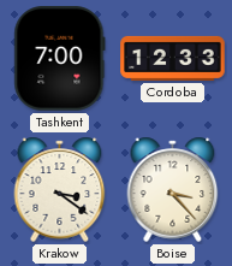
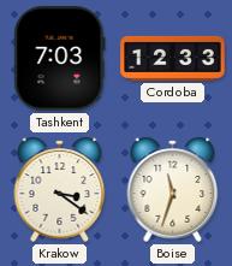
Tashkent: 7:00 -> 7:03
Boise: 3:23 -> 11:33
